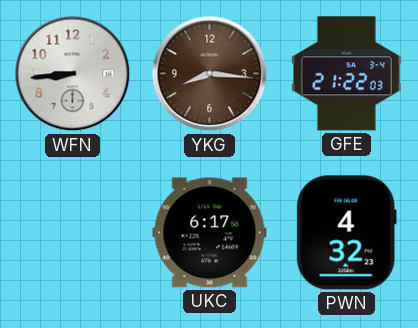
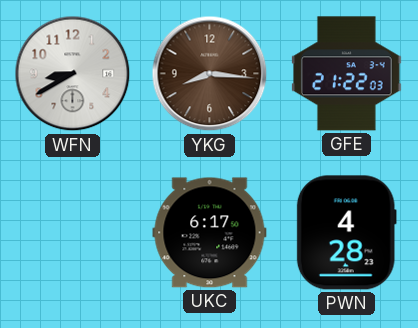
WFN: 8:44 -> 8:40
PWN: 4:32 -> 4:28
